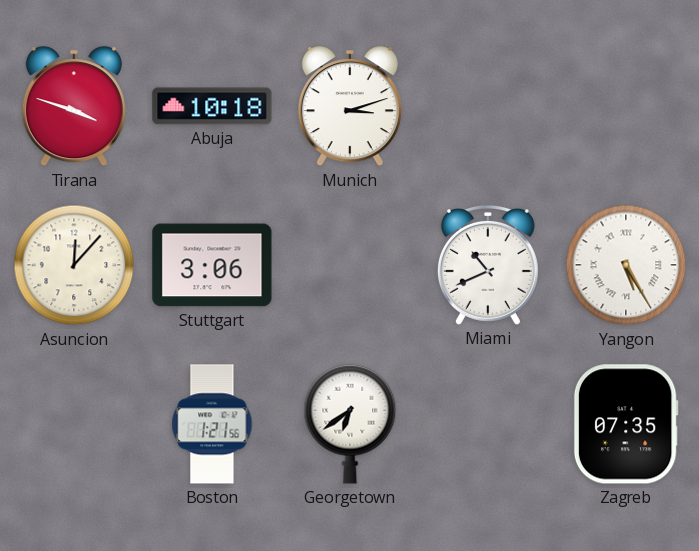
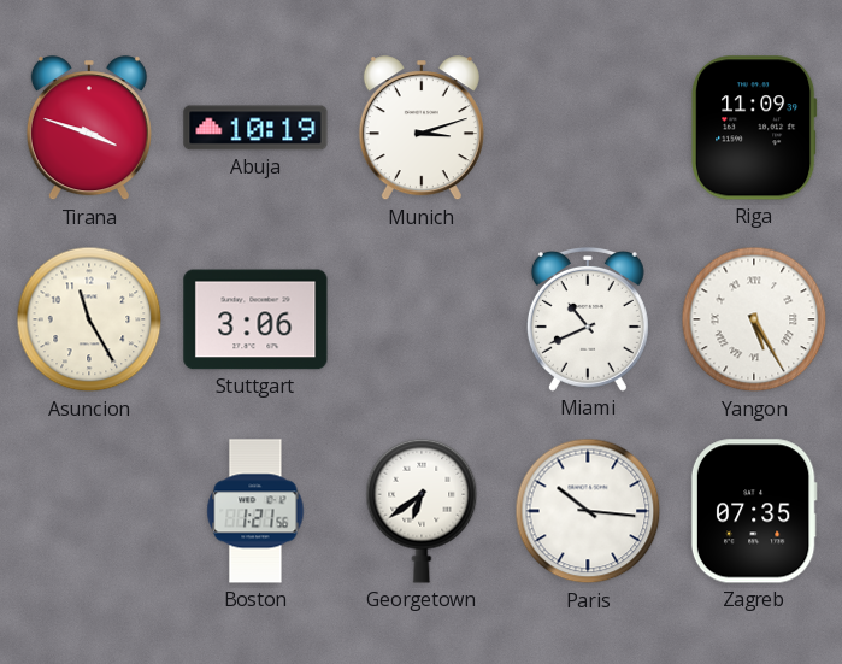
Abuja: 10:18 -> 10:19
Riga: none -> 11:09
Asuncion: 12:07 -> 11:25
Paris: none -> 10:16
